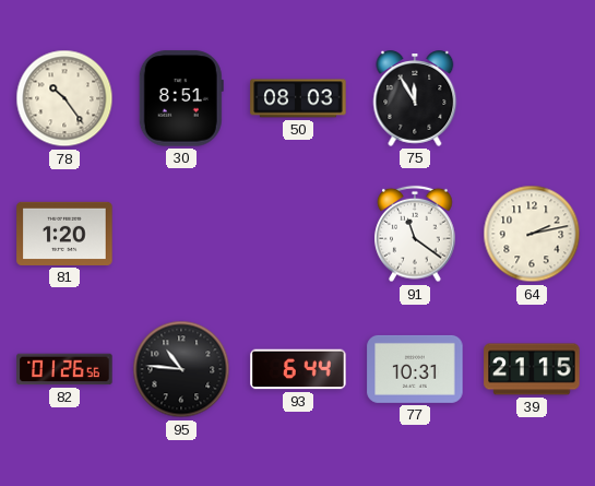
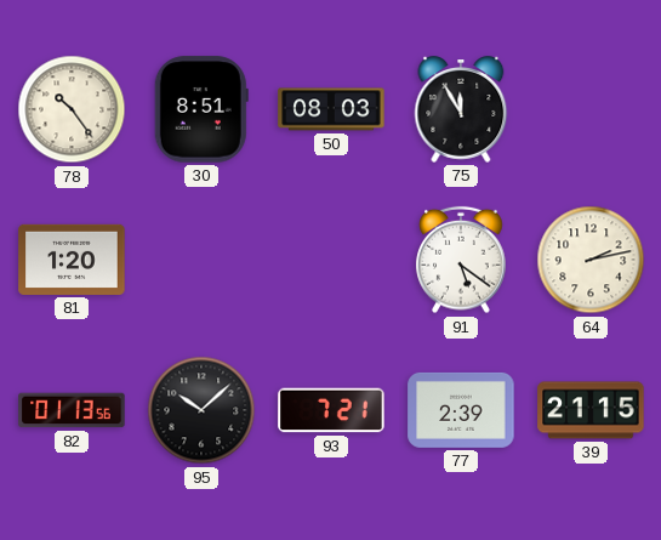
91: 11:21 -> 5:21
82: 01:26 -> 01:13
95: 10:46 -> 10:08
93: 6:44 -> 7:21
77: 10:31 -> 2:39
